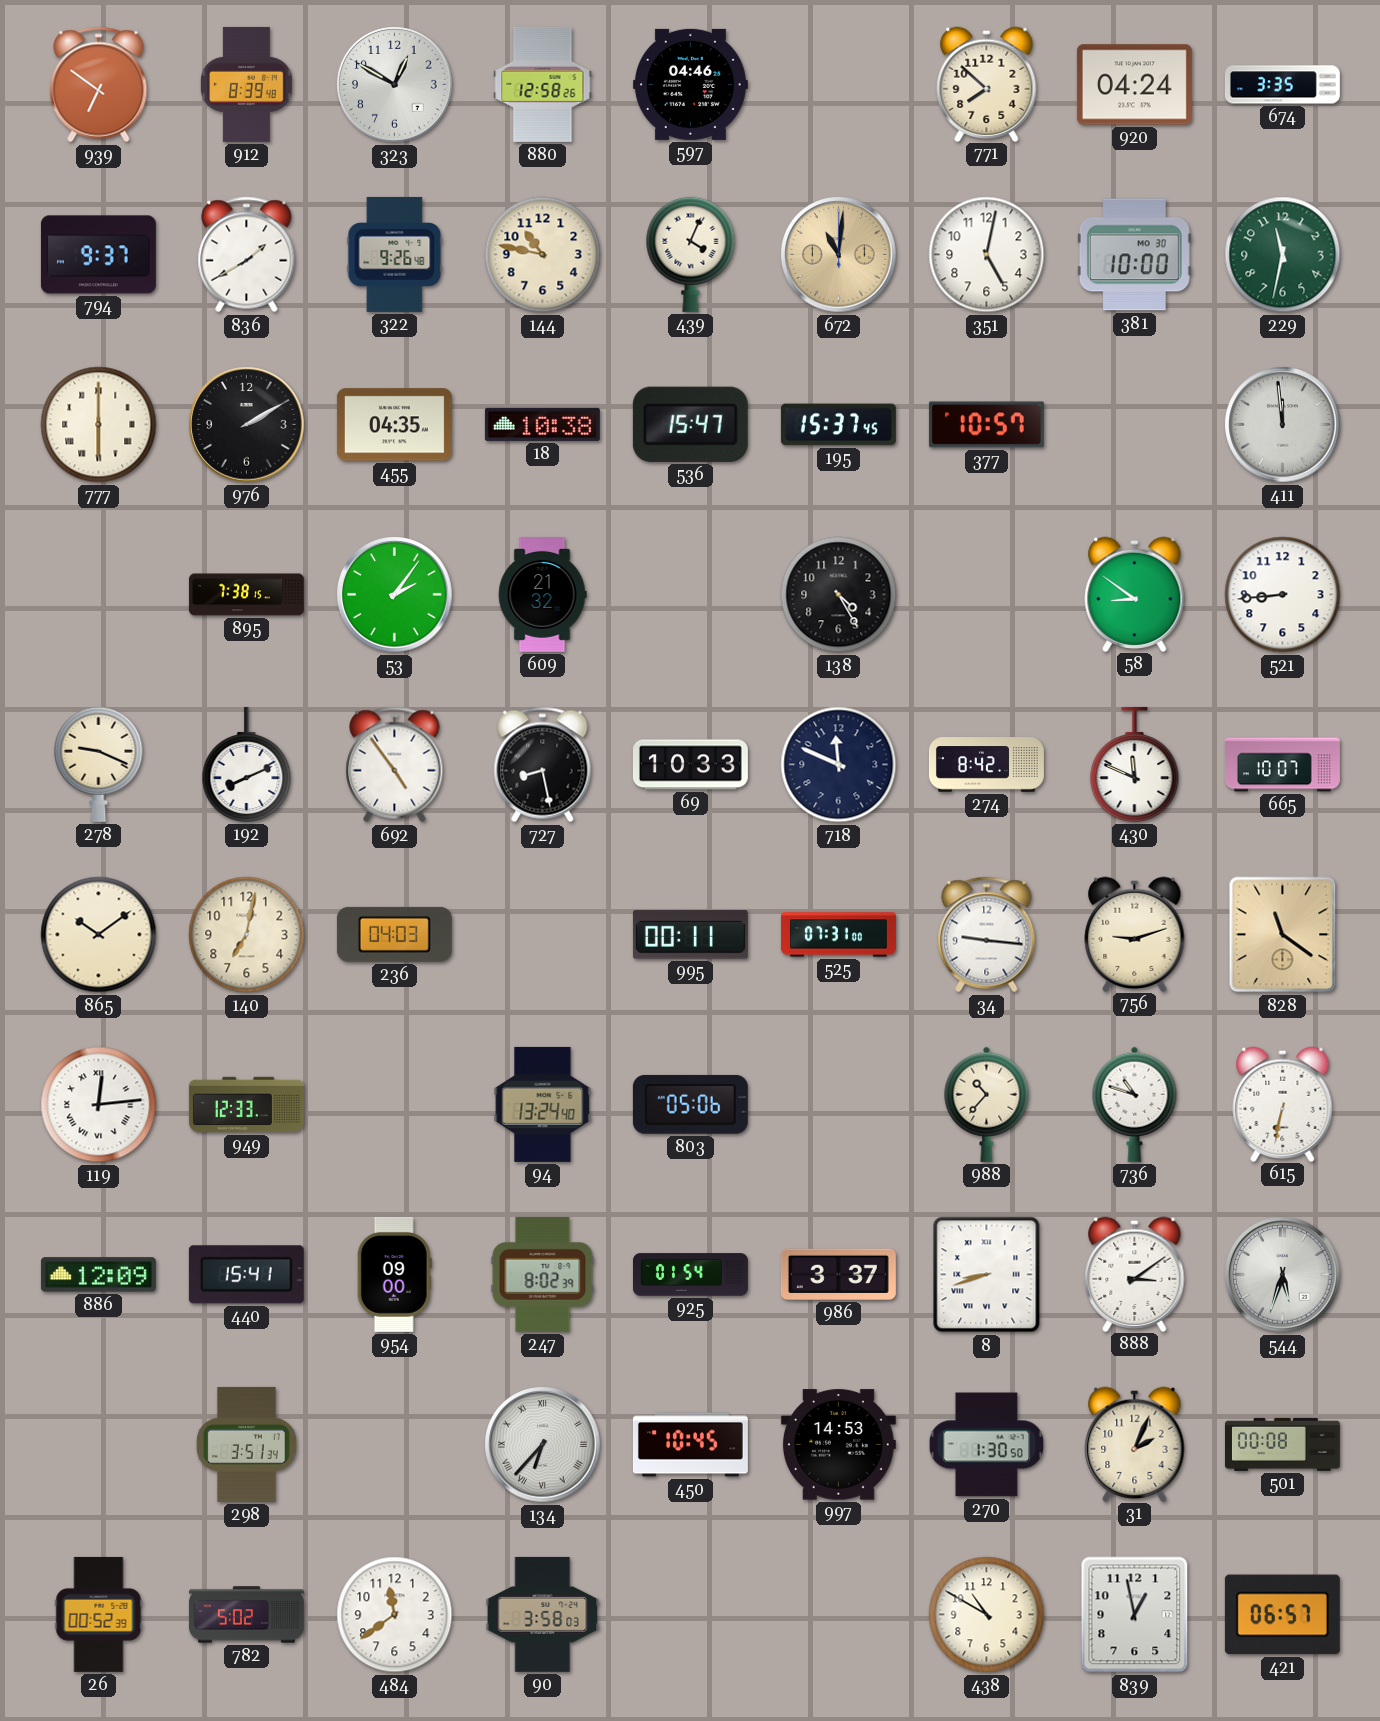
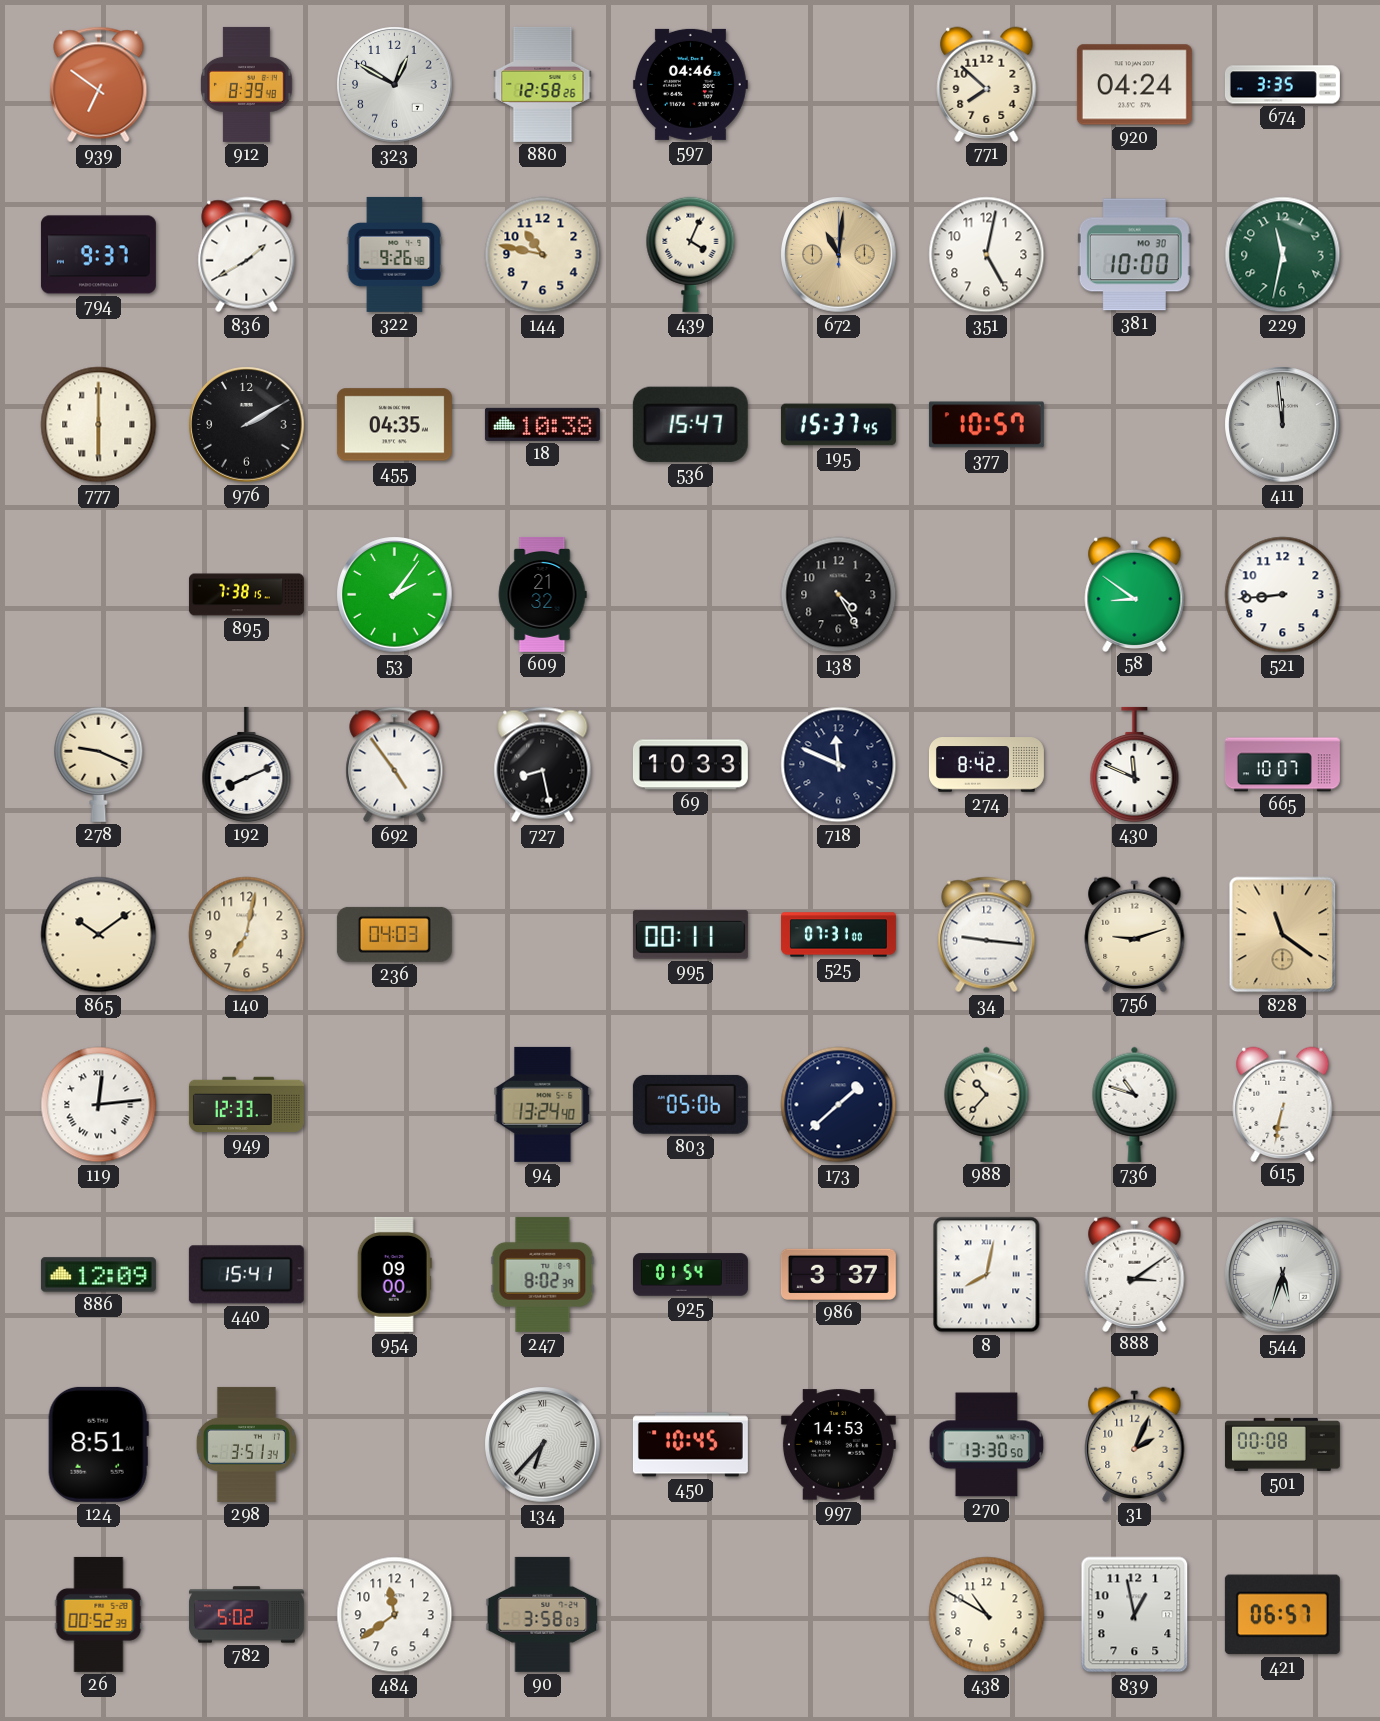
173: none -> 1:38
8: 8:42 -> 8:02
124: none -> 8:51
270: 1:30 -> 13:30
